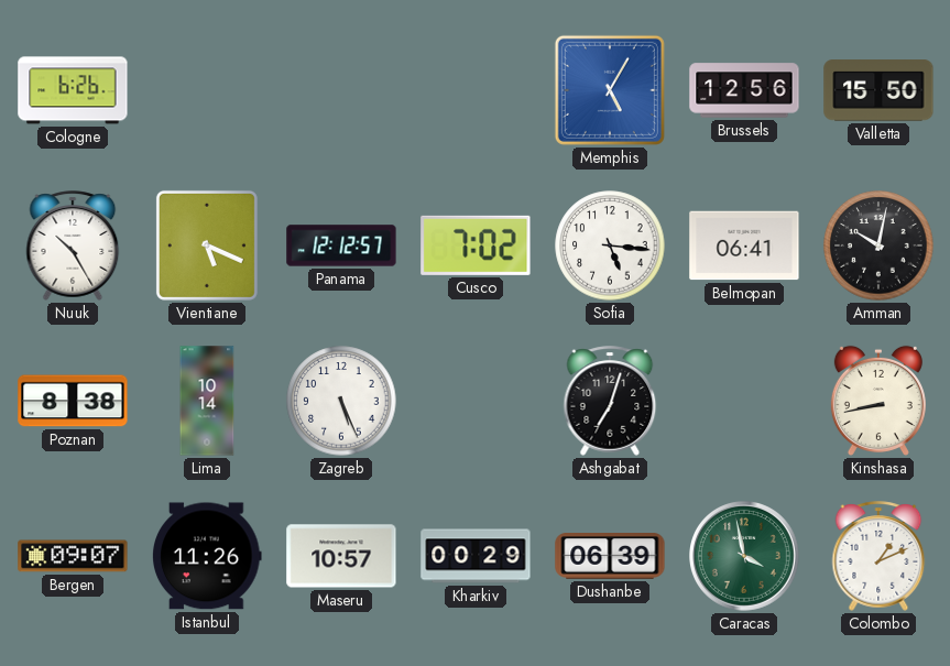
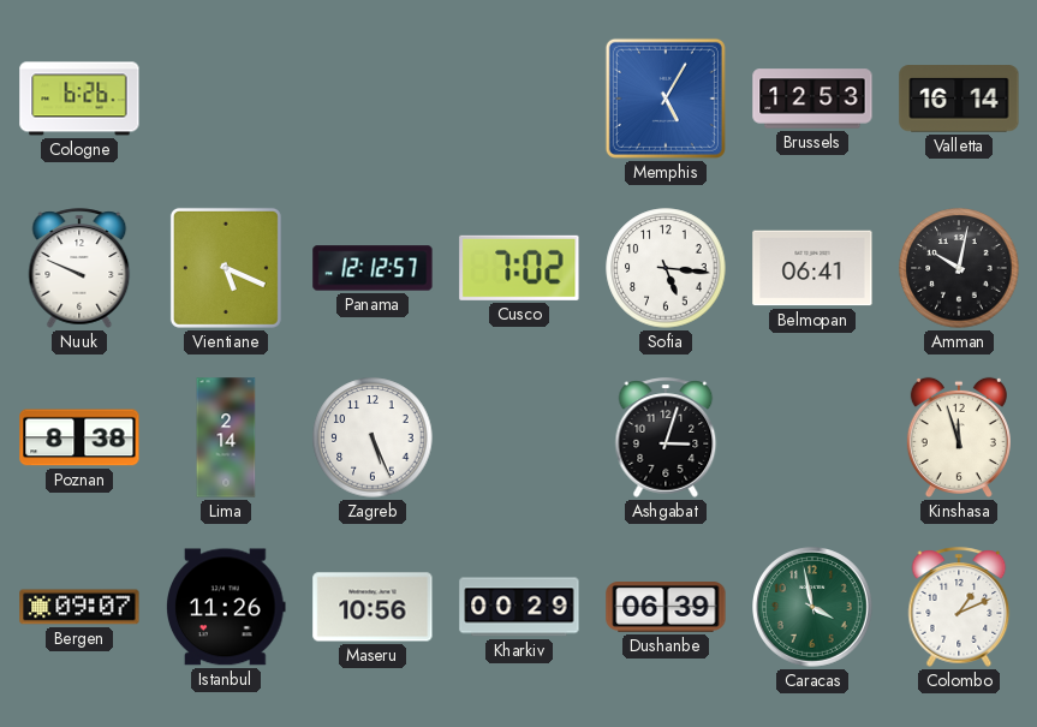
Brussels: 12:56 -> 12:53
Valletta: 15:50 -> 16:14
Nuuk: 10:25 -> 9:49
Lima: 10:14 -> 2:14
Ashgabat: 7:03 -> 3:03
Kinshasa: 8:43 -> 11:57
Maseru: 10:57 -> 10:56
